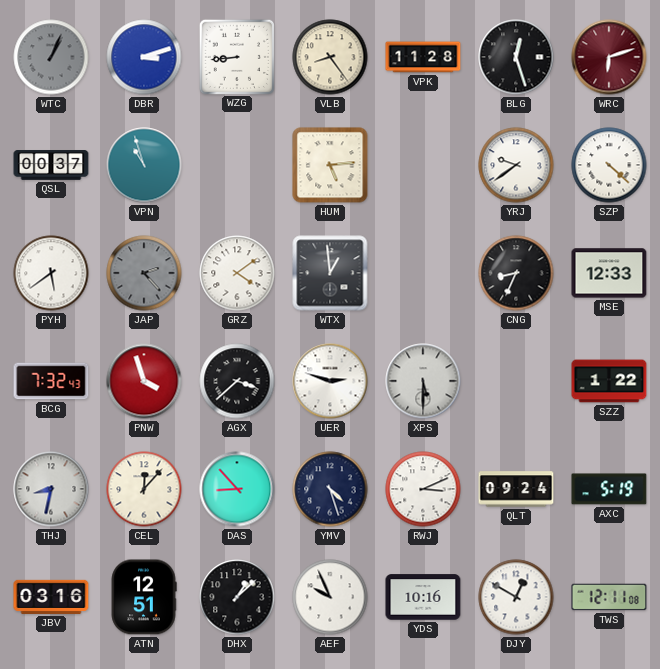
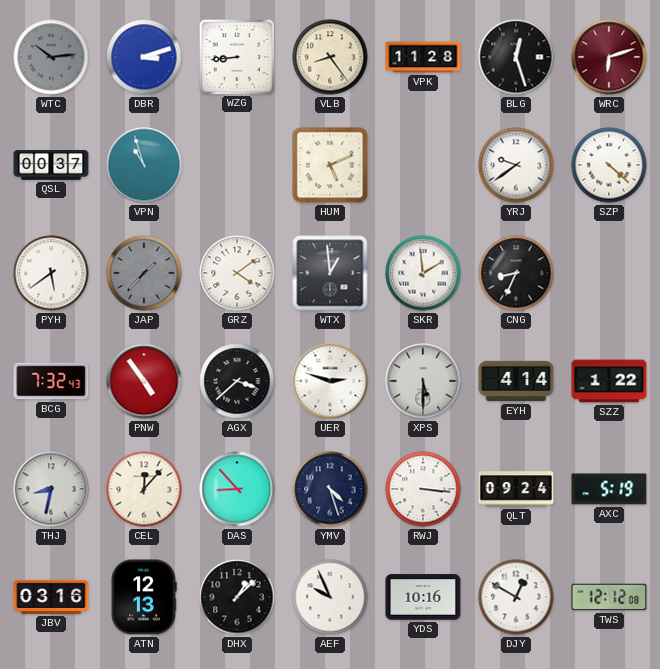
WTC: 1:04 -> 10:14
HUM: 5:14 -> 5:11
JAP: 2:23 -> 1:37
SKR: none -> 1:59
MSE: 12:33 -> none
PNW: 3:57 -> 4:54
EYH: none -> 4:14
RWJ: 3:11 -> 3:16
ATN: 12:51 -> 12:13
TWS: 12:11 -> 12:12
